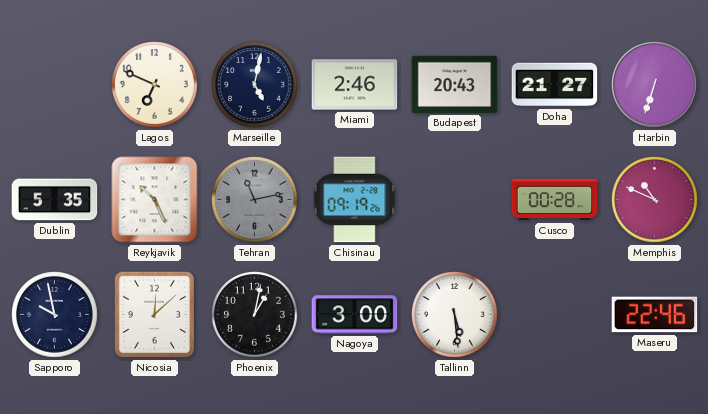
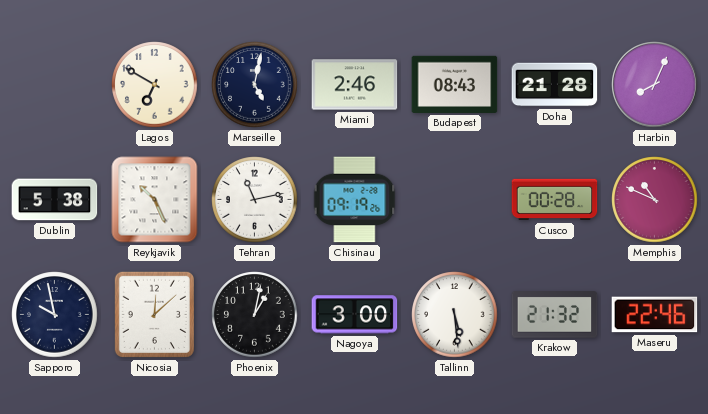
Lagos: 6:49 -> 6:50
Budapest: 20:43 -> 08:43
Doha: 21:27 -> 21:28
Harbin: 6:33 -> 8:04
Dublin: 5:35 -> 5:38
Tehran dial: grey -> white
Krakow: none -> 21:32
